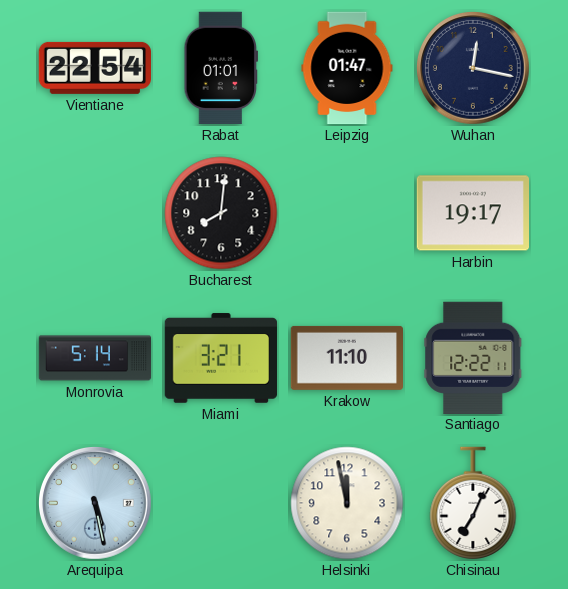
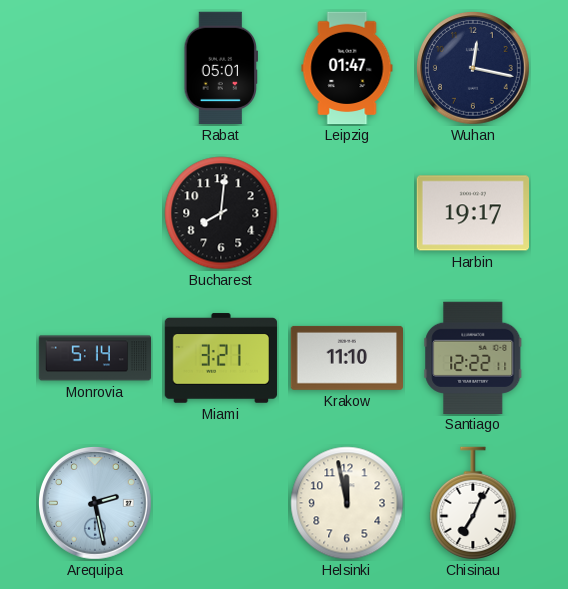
Vientiane: 22:54 -> none
Rabat: 01:01 -> 05:01
Arequipa: 5:28 -> 2:28
